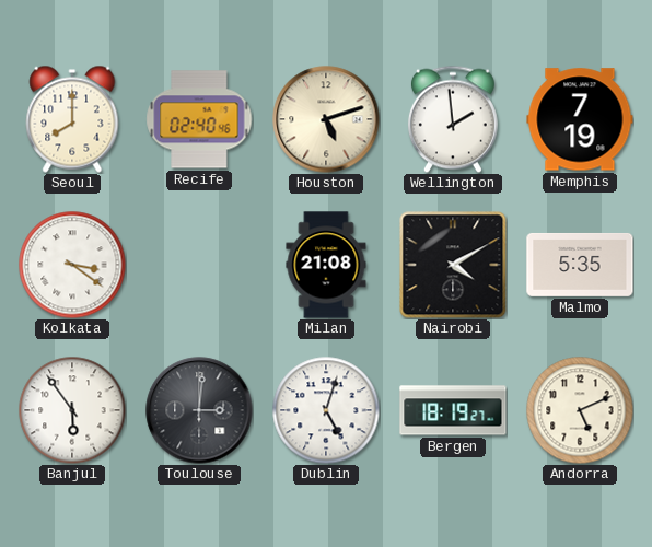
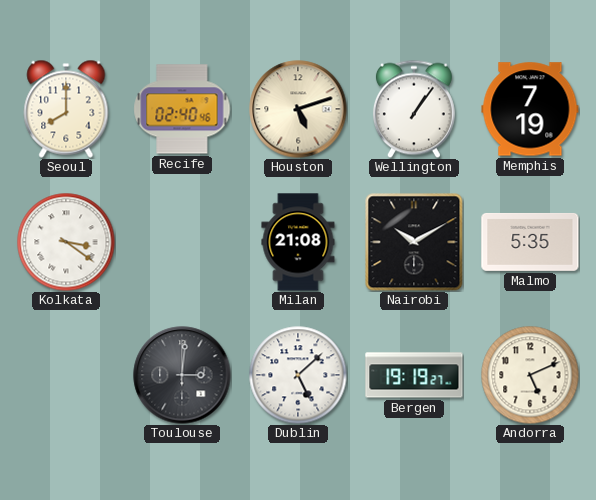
Wellington: 1:59 -> 1:06
Nairobi: 4:10 -> 10:10
Banjul: 5:54 -> none
Dublin: 5:03 -> 5:08
Bergen: 18:19 -> 19:19
